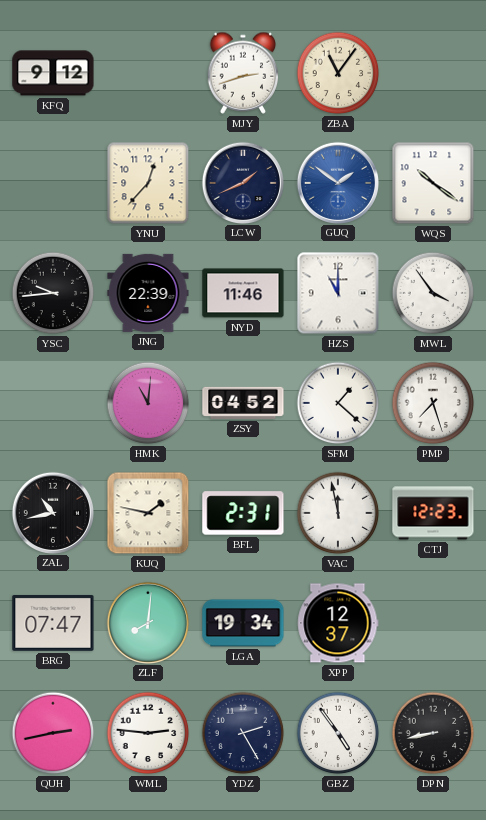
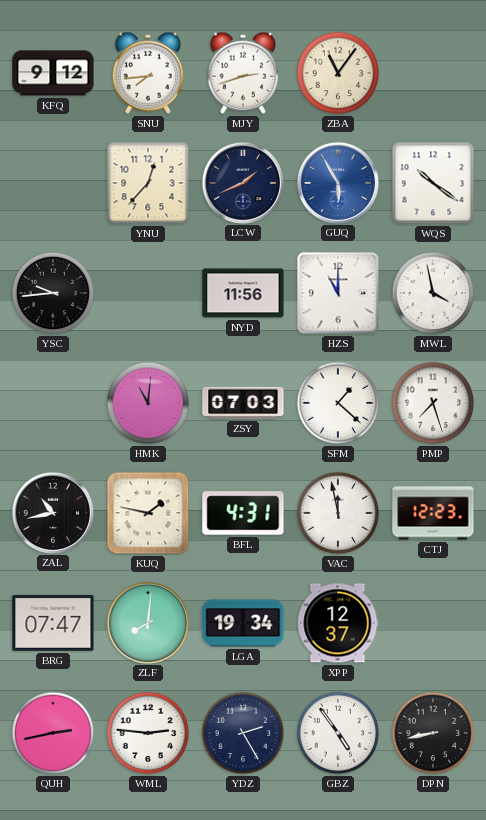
SNU: none -> 7:44
GUQ: 1:51 -> 5:55
JNG: 22:39 -> none
NYD: 11:46 -> 11:56
MWL: 3:54 -> 3:58
ZSY: 04:52 -> 07:03
BFL: 2:31 -> 4:31
